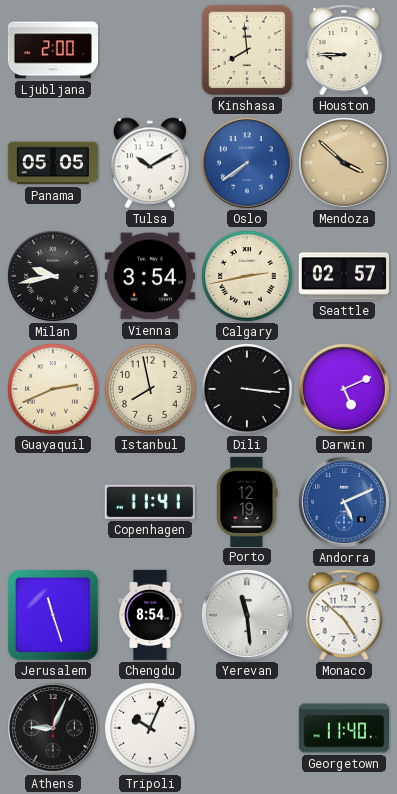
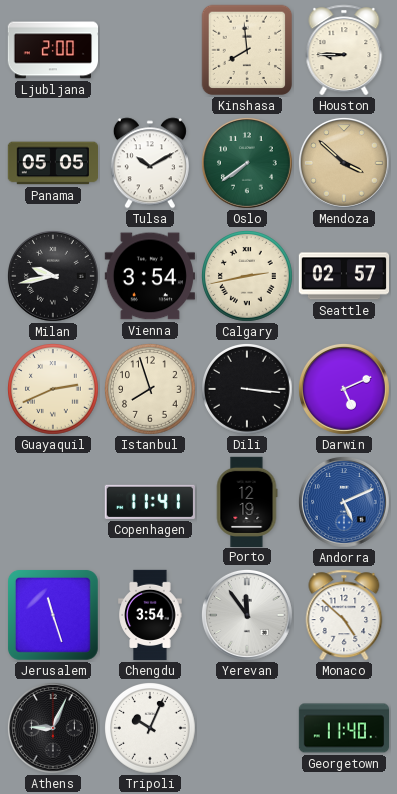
Oslo dial: blue -> green
Istanbul: 7:58 -> 7:57
Chengdu: 8:54 -> 3:54
Yerevan: 11:29 -> 11:54
